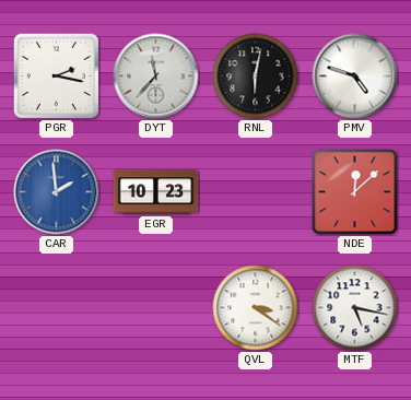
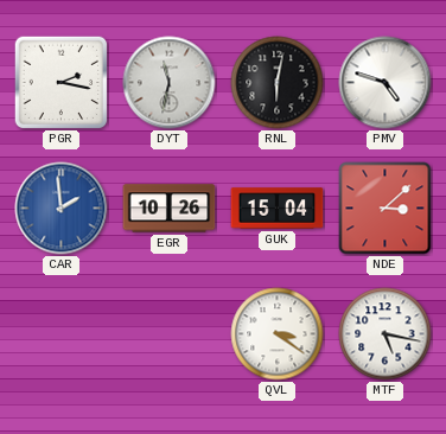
DYT: 11:37 -> 11:32
EGR: 10:23 -> 10:26
GUK: none -> 15:04
NDE: 12:08 -> 3:08
